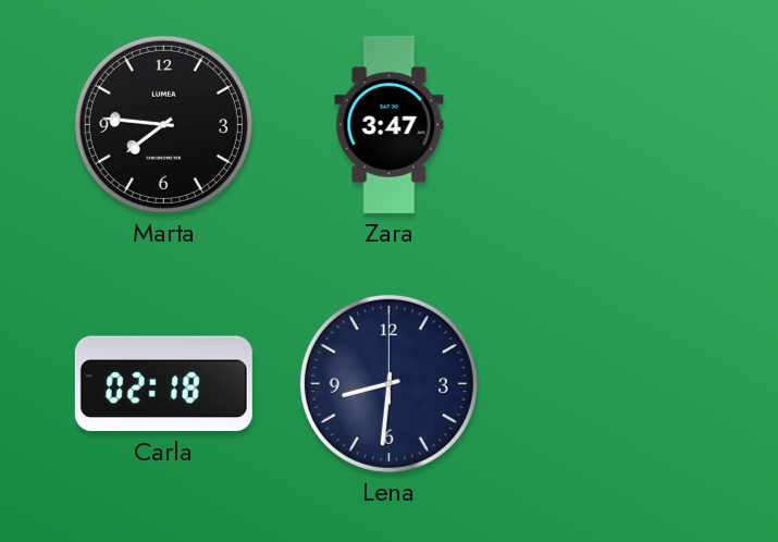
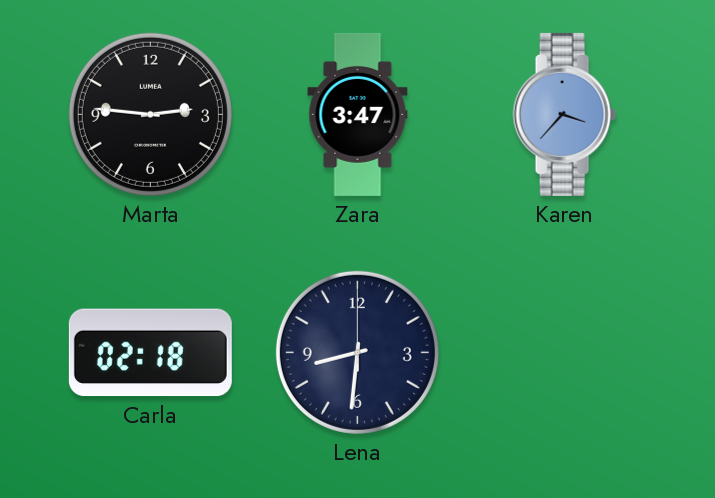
Marta: 7:46 -> 2:46
Karen: none -> 3:37
